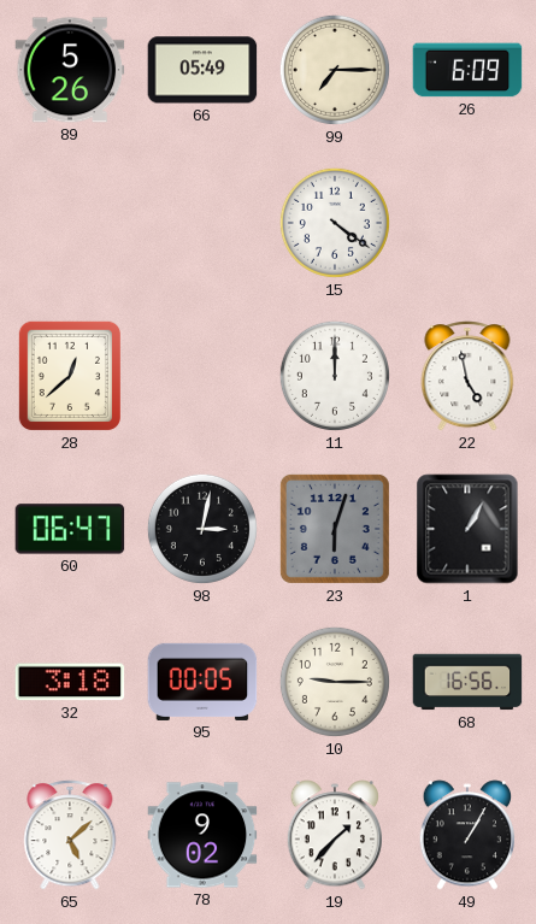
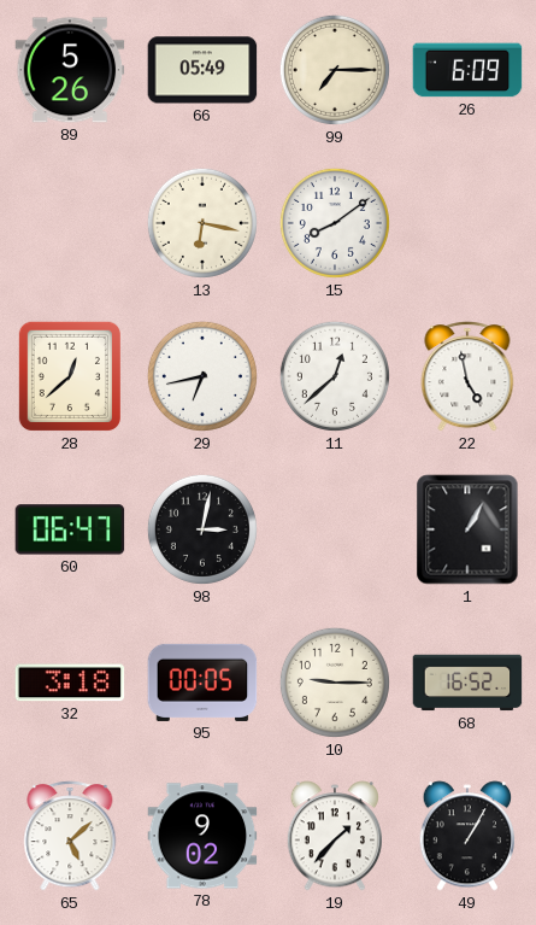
13: none -> 6:17
15: 4:21 -> 8:09
29: none -> 6:43
11: 12:00 -> 12:38
23: 6:03 -> none
68: 16:56 -> 16:52
